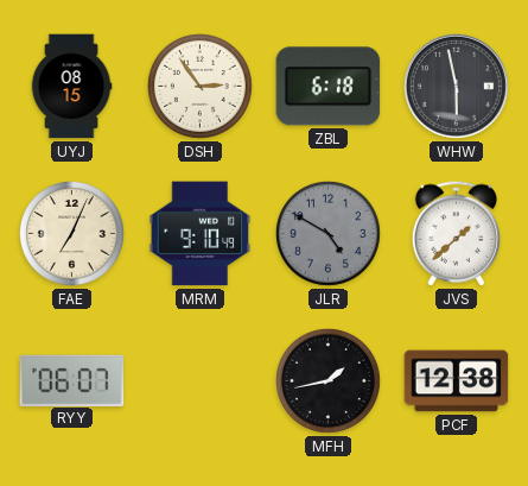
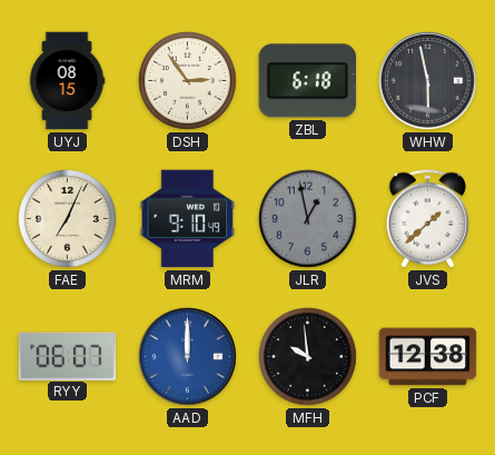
JLR: 4:50 -> 12:58
AAD: none -> 12:00
MFH: 1:43 -> 9:59
